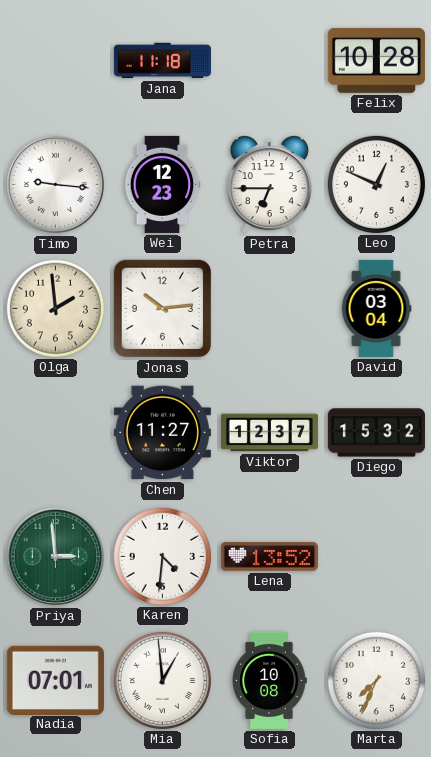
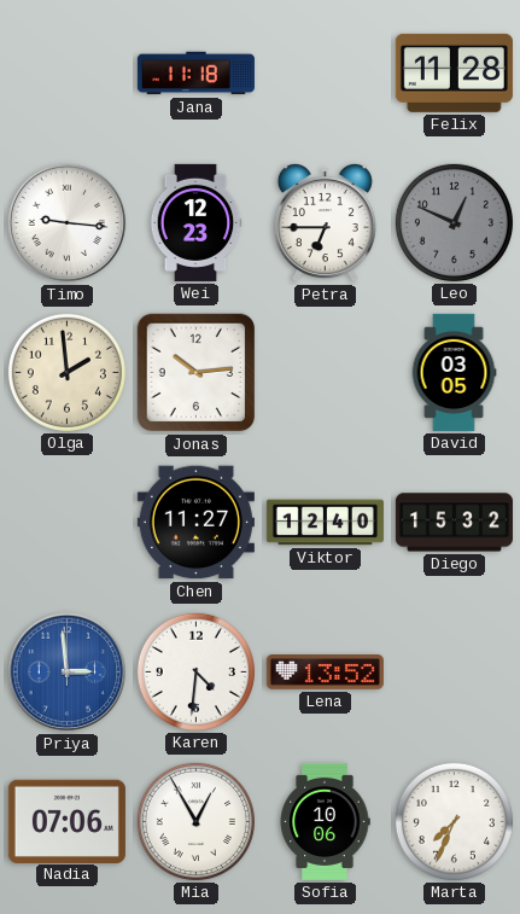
Felix: 10:28 -> 11:28
Leo dial: white -> grey
David: 03:04 -> 03:05
Viktor: 12:37 -> 12:40
Priya dial: green -> blue
Nadia: 07:01 -> 07:06
Mia: 12:59 -> 12:55
Sofia: 10:08 -> 10:06
